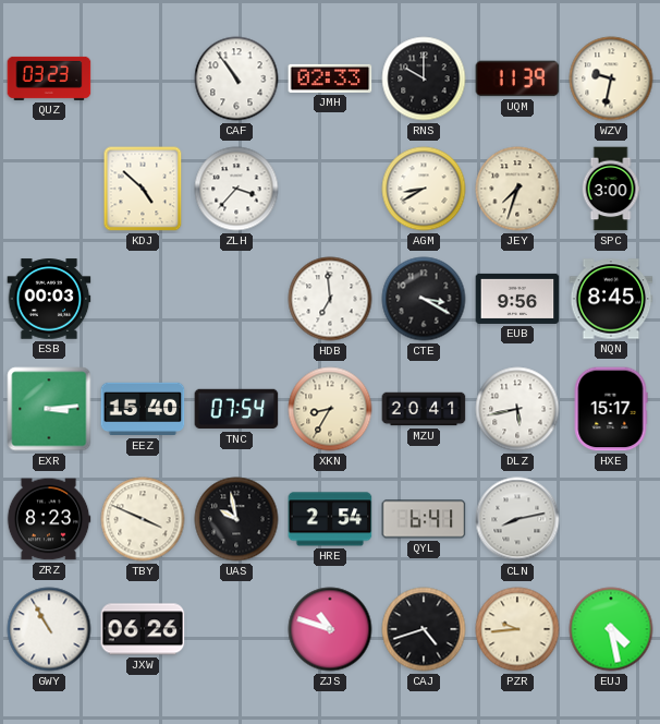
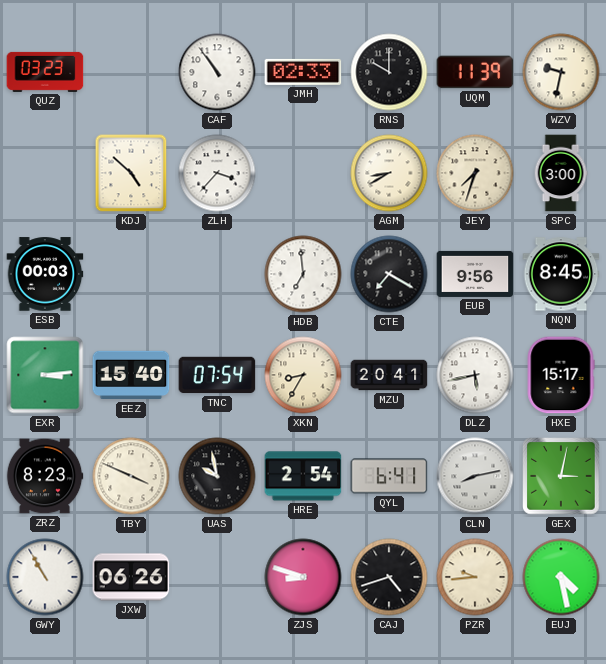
CTE: 3:20 -> 7:20
GEX: none -> 3:02
ZJS: 10:48 -> 8:48
